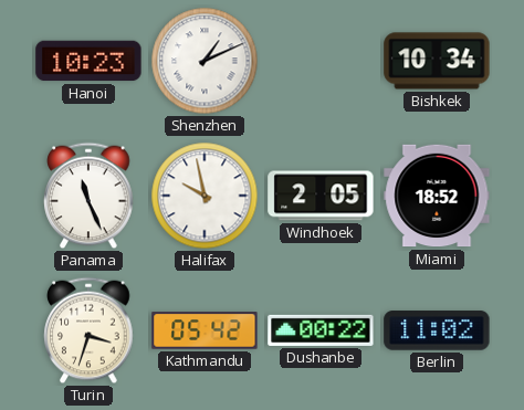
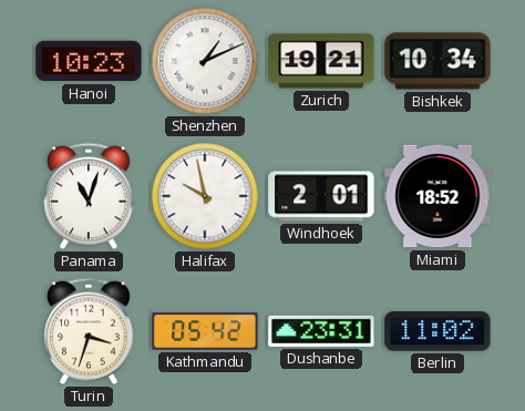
Zurich: none -> 19:21
Panama: 11:26 -> 11:03
Windhoek: 2:05 -> 2:01
Dushanbe: 00:22 -> 23:31
